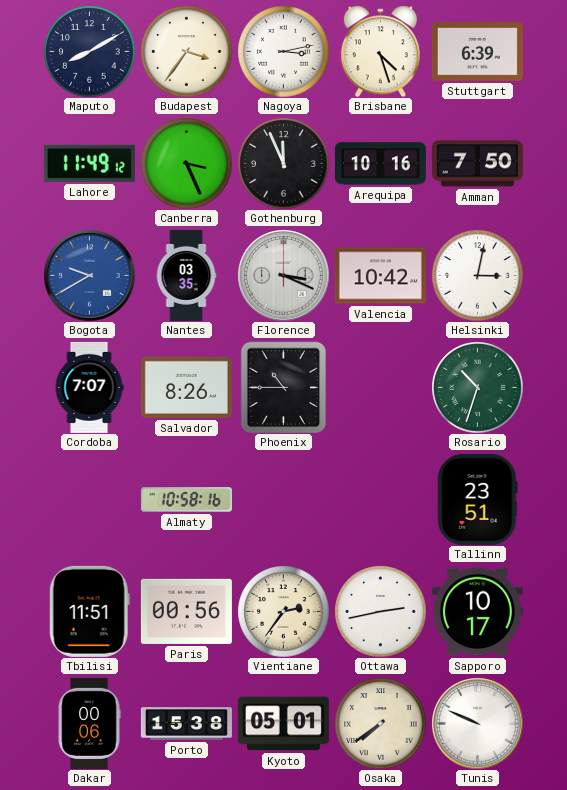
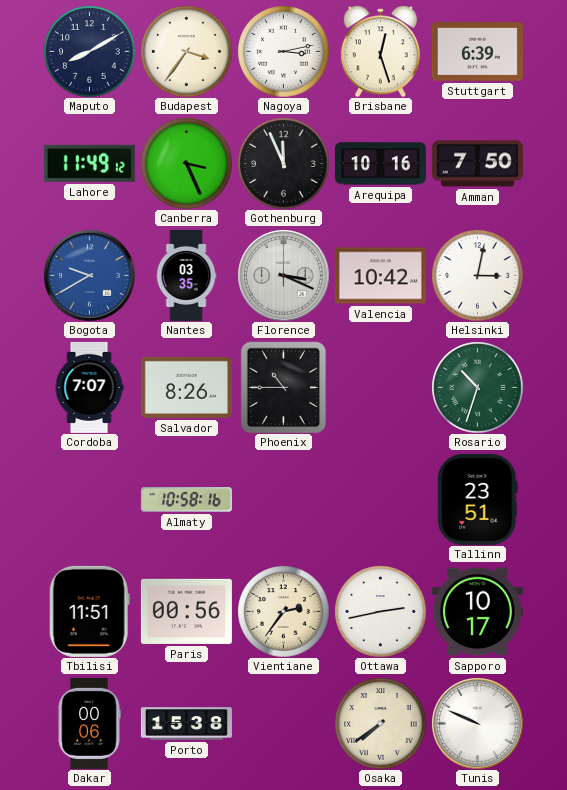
Brisbane: 4:27 -> 12:27
Kyoto: 05:01 -> none
